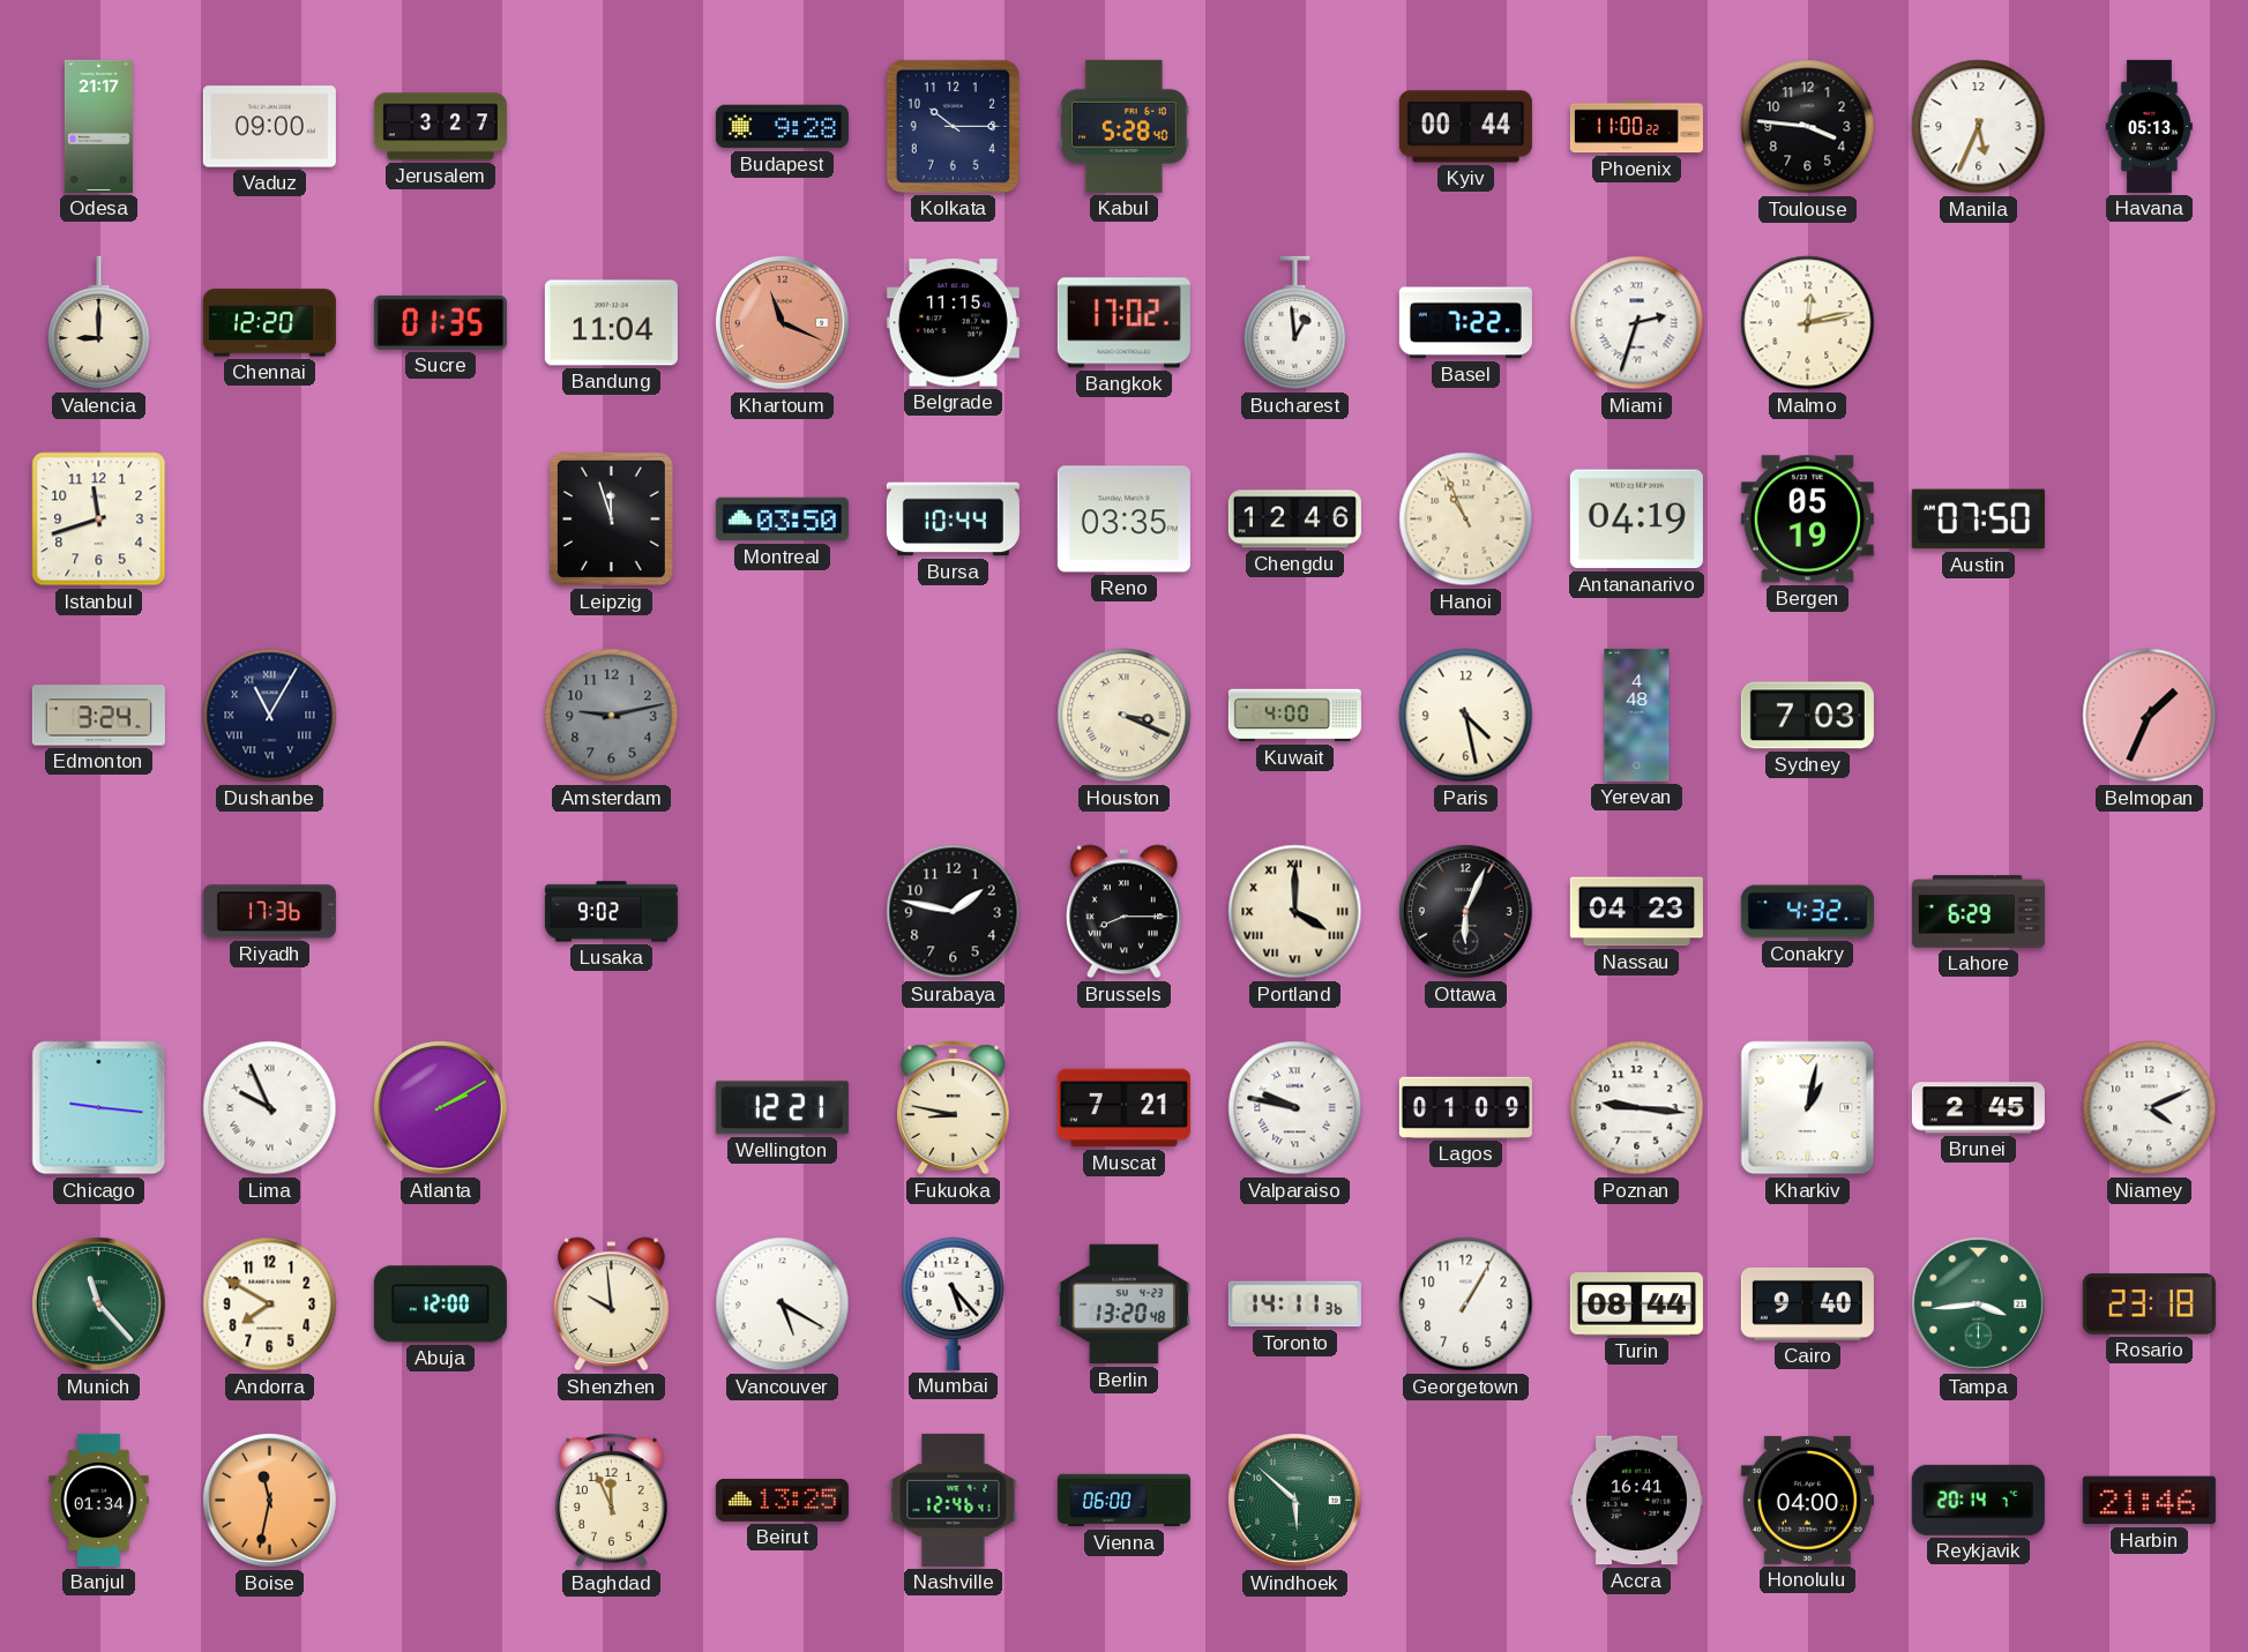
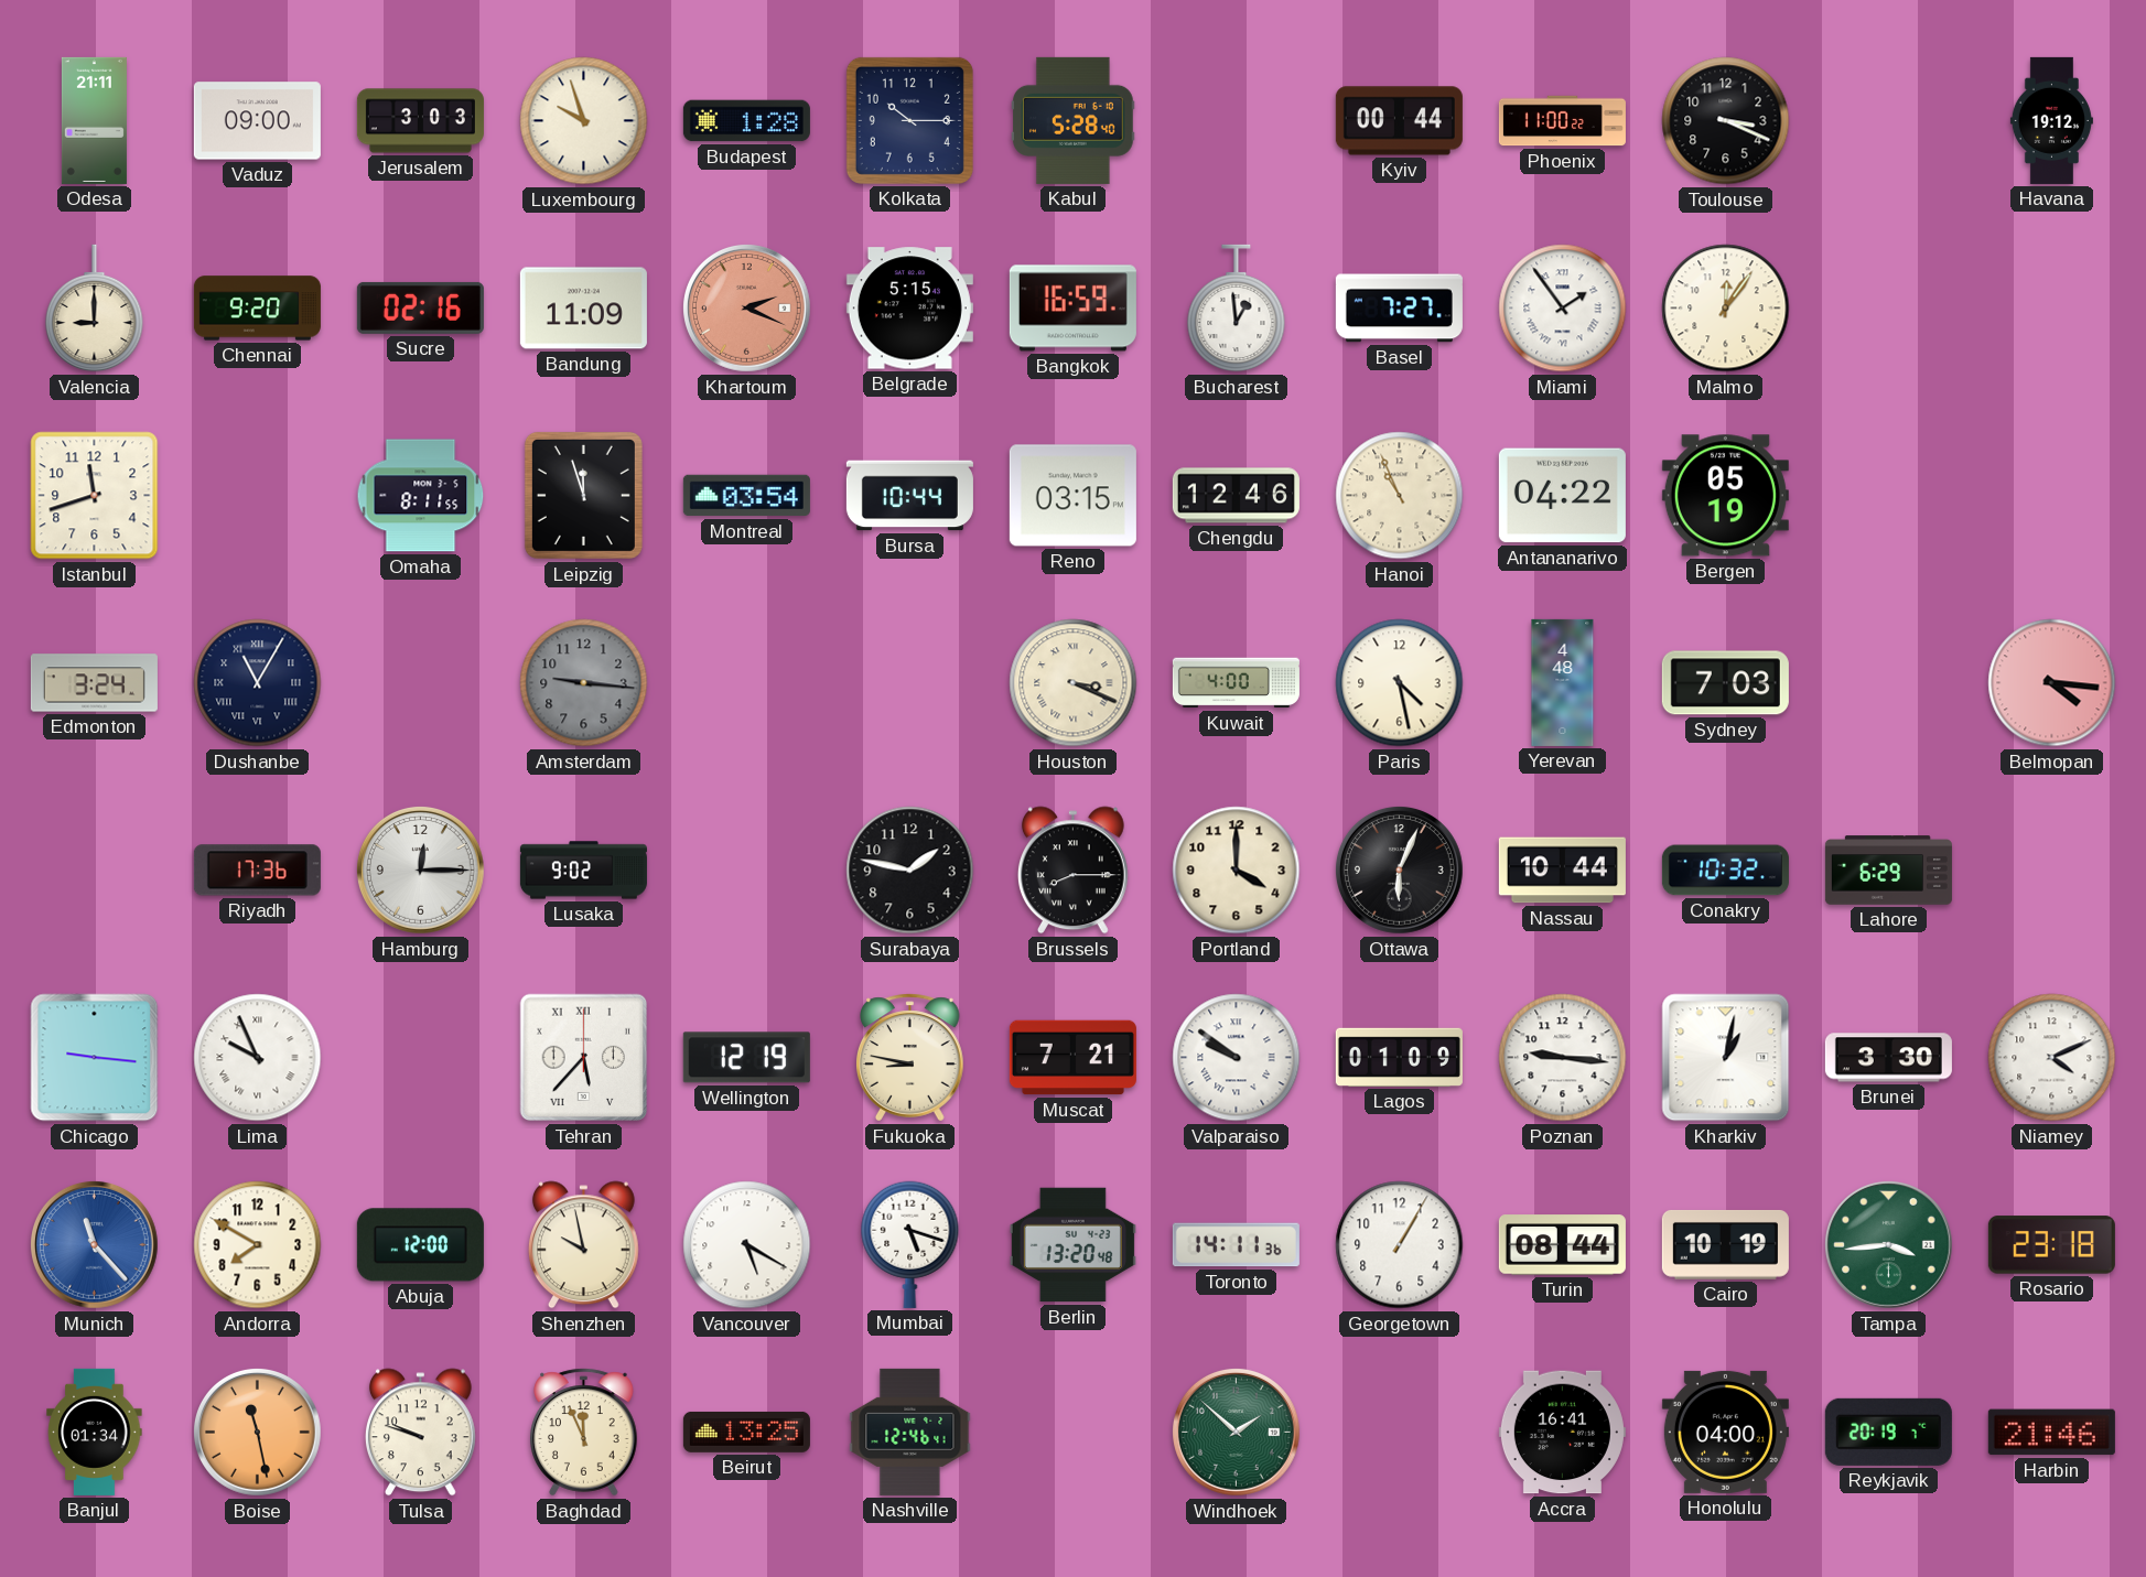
Odesa: 21:17 -> 21:11
Jerusalem: 3:27 -> 3:03
Luxembourg: none -> 9:57
Budapest: 9:28 -> 1:28
Toulouse: 3:46 -> 3:19
Manila: 5:34 -> none
Havana: 05:13 -> 19:12
Chennai: 12:20 -> 9:20
Sucre: 01:35 -> 02:16
Bandung: 11:04 -> 11:09
Khartoum: 11:19 -> 2:19
Belgrade: 11:15 -> 5:15
Bangkok: 17:02 -> 16:59
Basel: 7:22 -> 7:27
Miami: 2:33 -> 1:54
Malmo: 12:13 -> 12:06
Omaha: none -> 8:11
Montreal: 03:50 -> 03:54
Reno: 03:35 -> 03:15
Antananarivo: 04:19 -> 04:22
Austin: 07:50 -> none
Amsterdam: 9:13 -> 9:16
Belmopan: 1:34 -> 4:16
Hamburg: none -> 12:15
Portland numerals: Roman -> Arabic
Nassau: 04:23 -> 10:44
Conakry: 4:32 -> 10:32
Atlanta: 2:10 -> none
Tehran: none -> 5:37
Wellington: 12:21 -> 12:19
Valparaiso: 9:47 -> 9:51
Brunei: 2:45 -> 3:30
Munich dial: green -> blue
Shenzhen: 9:59 -> 9:58
Mumbai: 5:23 -> 5:18
Cairo: 9:40 -> 10:19
Boise: 11:32 -> 11:28
Tulsa: none -> 9:48
Vienna: 06:00 -> none
Windhoek: 5:52 -> 1:52
Reykjavik: 20:14 -> 20:19
